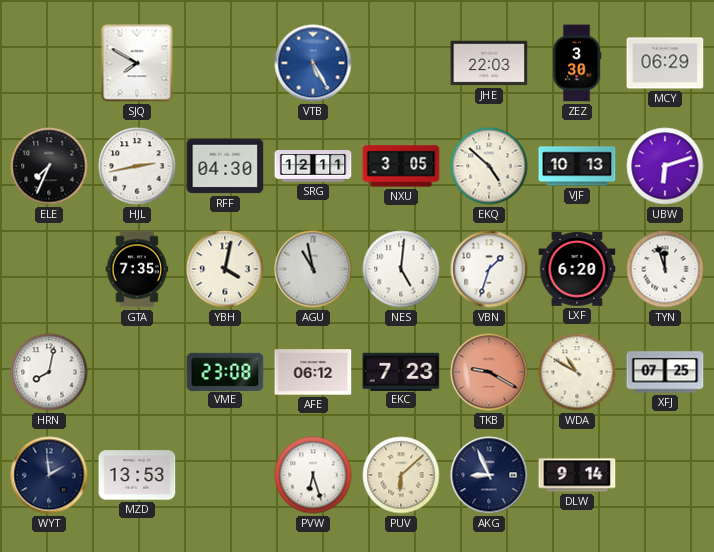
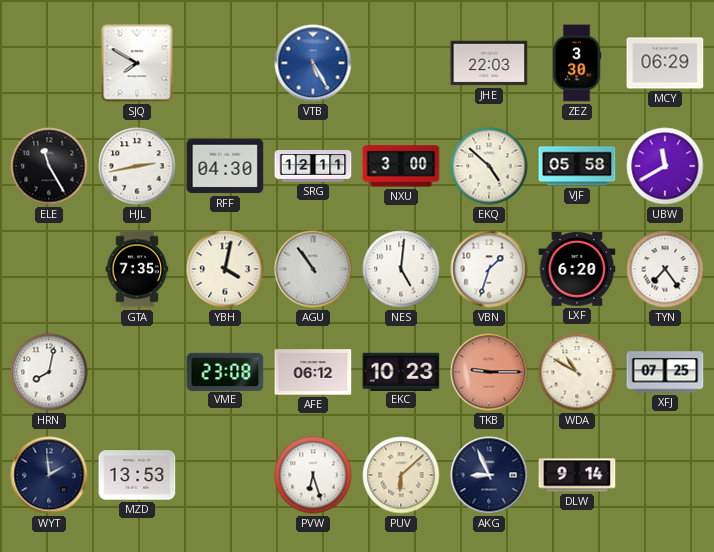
ELE: 7:34 -> 11:25
NXU: 3:05 -> 3:00
VJF: 10:13 -> 05:58
UBW: 6:12 -> 11:40
AGU: 10:58 -> 10:54
TYN: 11:57 -> 7:24
EKC: 7:23 -> 10:23
TKB: 9:20 -> 9:15
